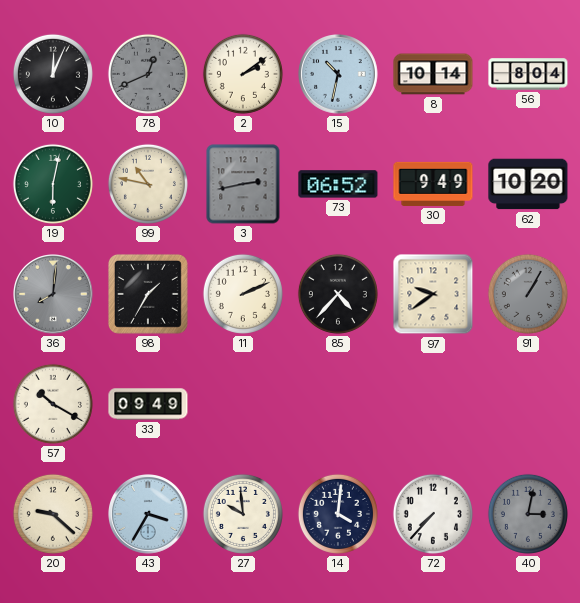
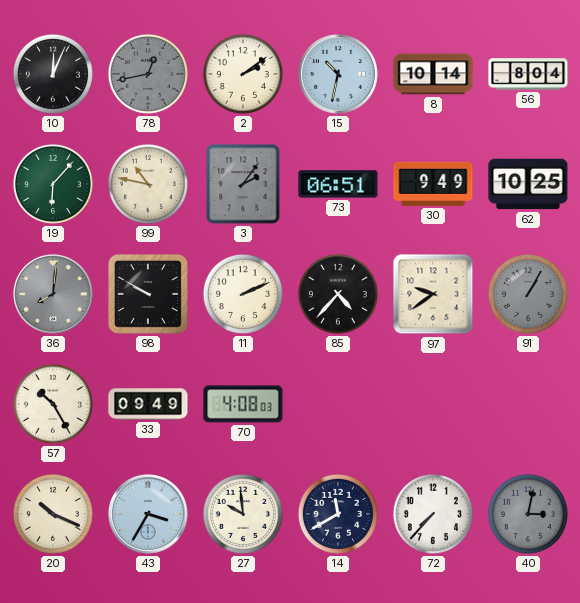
78: 12:41 -> 12:43
19: 6:02 -> 6:07
3: 2:43 -> 2:06
73: 06:52 -> 06:51
62: 10:20 -> 10:25
98: 1:35 -> 9:50
57: 10:20 -> 10:25
70: none -> 4:08
20: 9:22 -> 10:19
14: 4:01 -> 11:40
